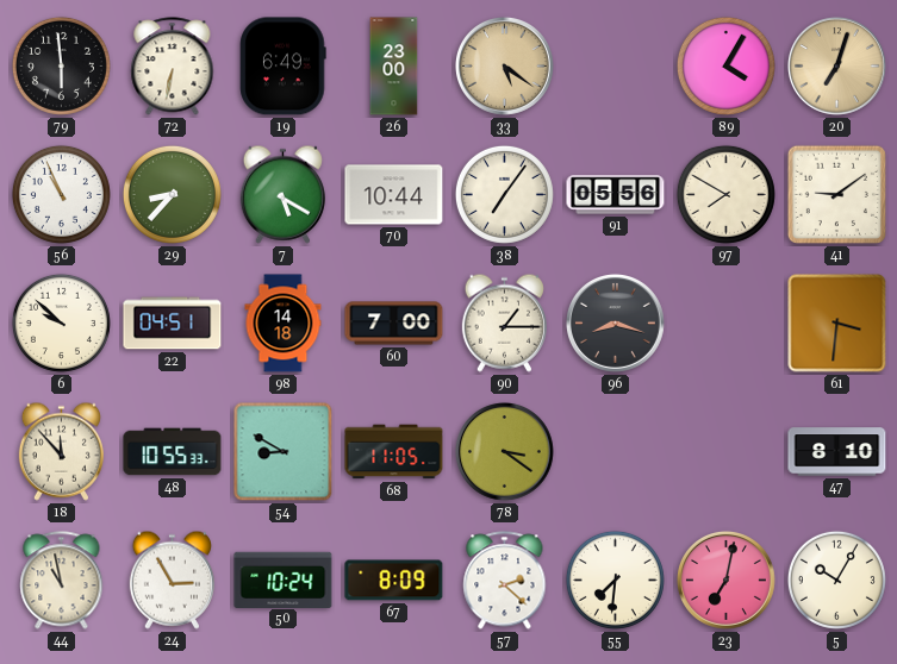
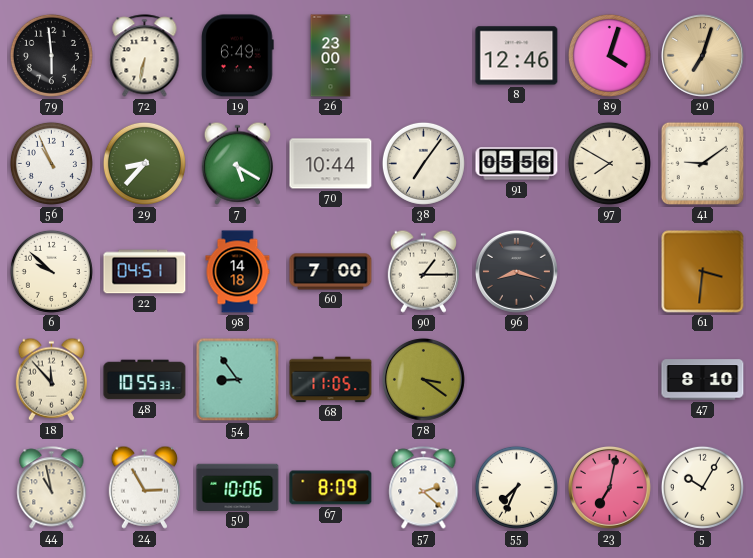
33: 5:21 -> none
8: none -> 12:46
89: 4:05 -> 4:03
54: 8:50 -> 8:54
50: 10:24 -> 10:06
55: 7:31 -> 7:34
